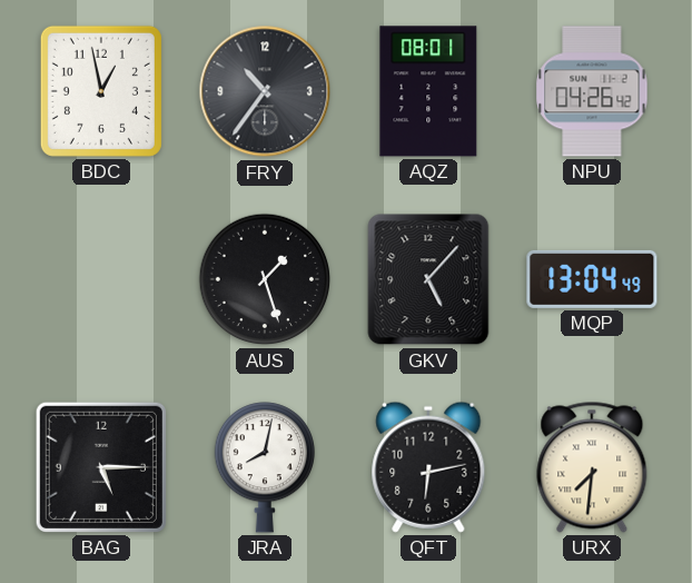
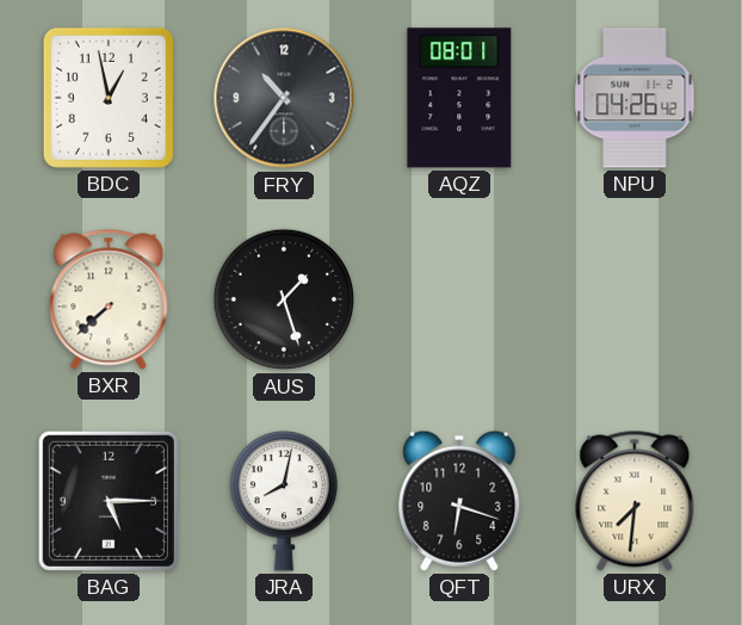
BXR: none -> 7:38
GKV: 5:07 -> none
MQP: 13:04 -> none
QFT: 6:13 -> 6:18
